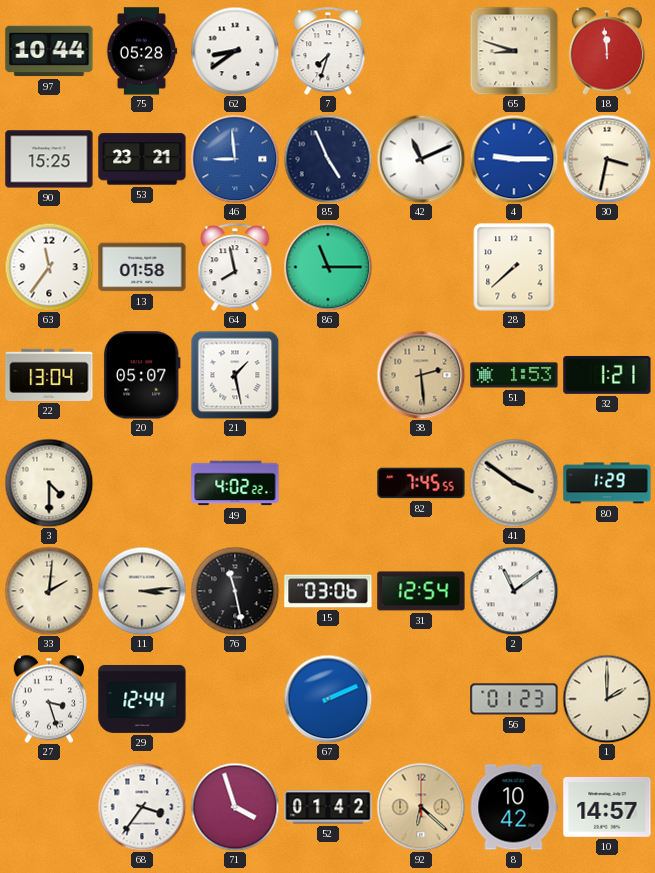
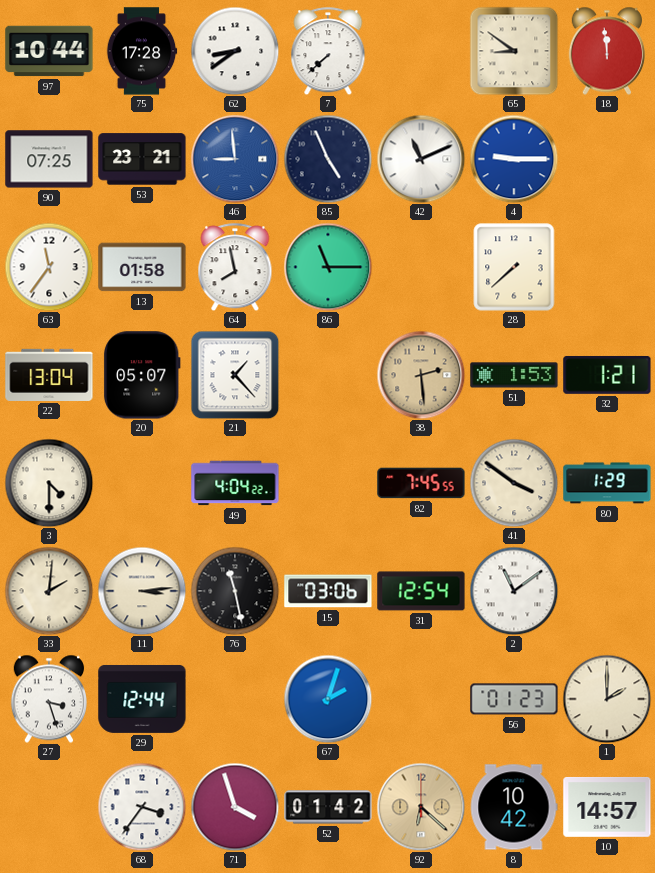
75: 05:28 -> 17:28
7: 7:33 -> 7:38
65: 8:48 -> 8:51
90: 15:25 -> 07:25
30: 3:32 -> none
21: 1:28 -> 1:23
49: 4:02 -> 4:04
67: 2:11 -> 2:03
